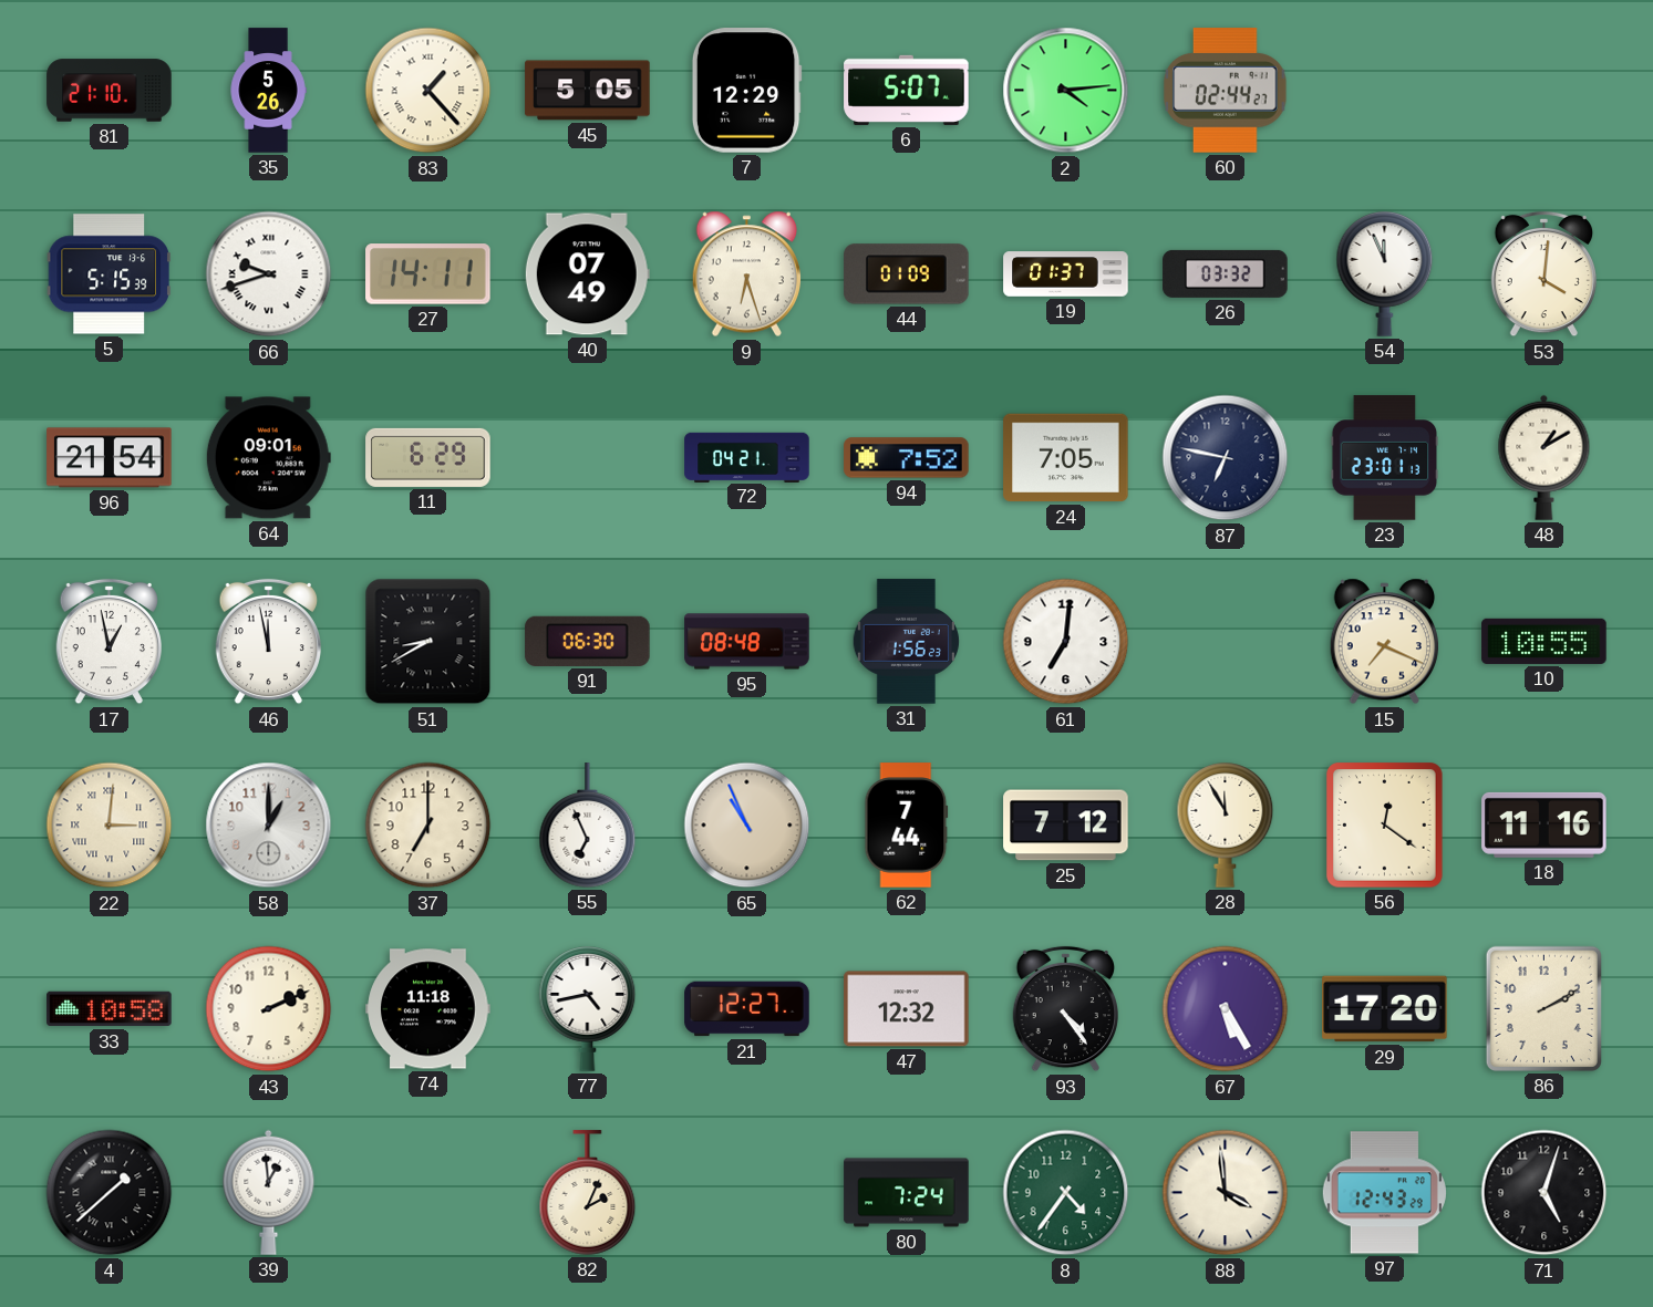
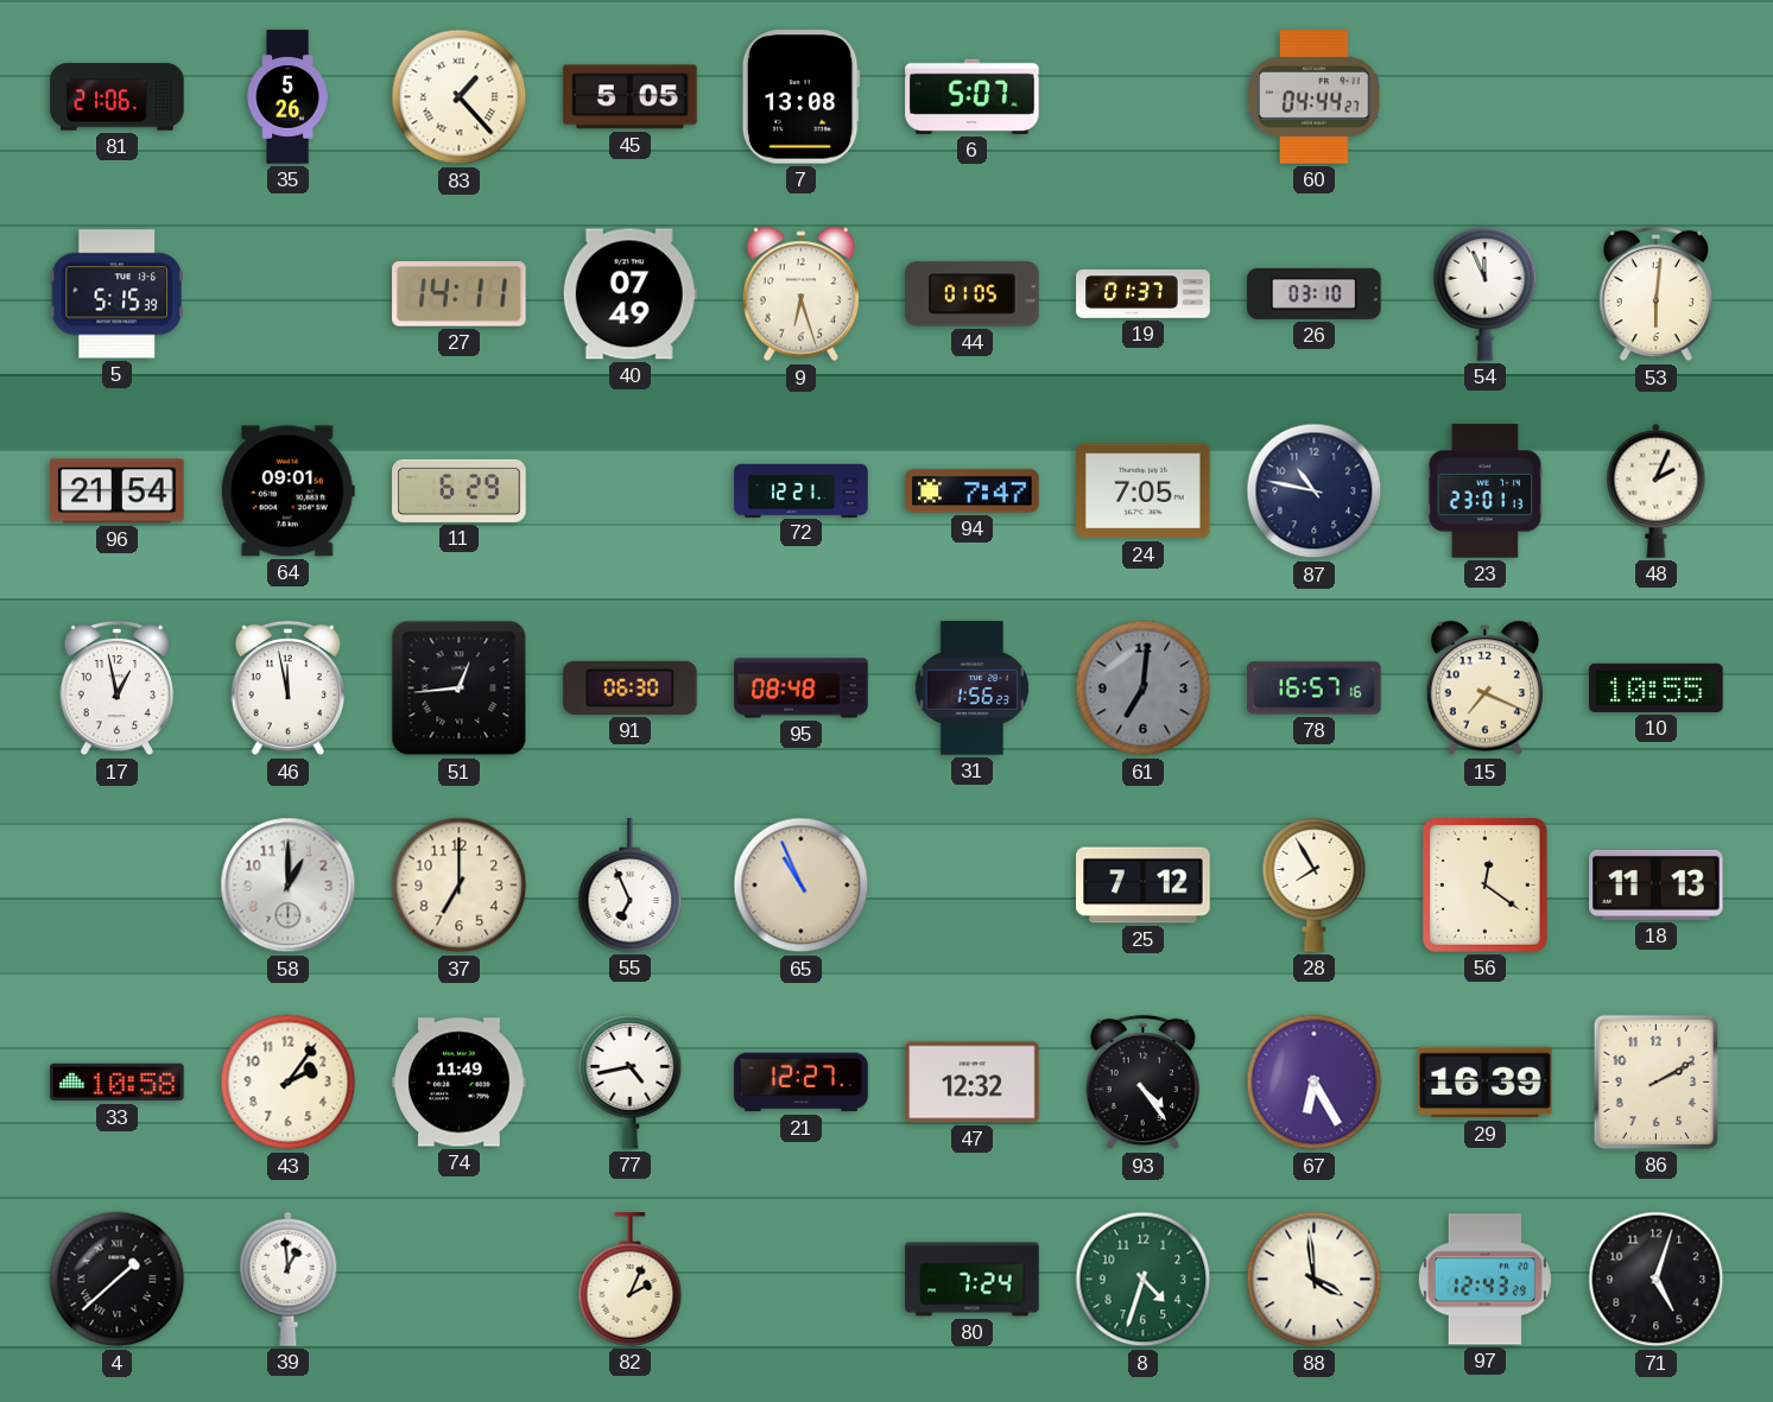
81: 21:10 -> 21:06
7: 12:29 -> 13:08
2: 4:14 -> none
60: 02:44 -> 04:44
66: 9:42 -> none
44: 01:09 -> 01:05
26: 03:32 -> 03:10
53: 4:01 -> 6:01
72: 04:21 -> 12:21
94: 7:52 -> 7:47
87: 6:47 -> 10:47
48: 1:10 -> 2:04
51: 8:40 -> 12:44
61 dial: white -> grey
78: none -> 16:57
22: 3:01 -> none
62: 7:44 -> none
28: 11:55 -> 7:55
18: 11:16 -> 11:13
43: 2:11 -> 2:06
74: 11:18 -> 11:49
67: 5:25 -> 6:25
29: 17:20 -> 16:39
8: 4:36 -> 4:33
